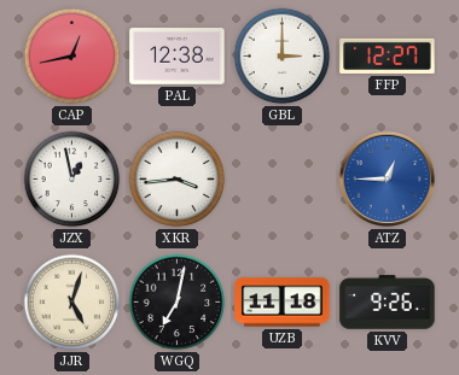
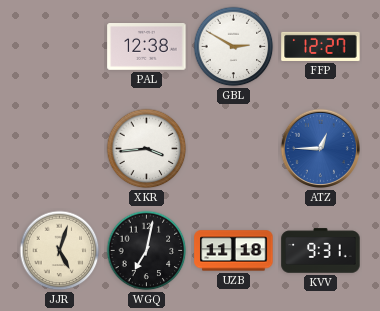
CAP: 12:43 -> none
GBL: 3:00 -> 2:50
JZX: 12:58 -> none
KVV: 9:26 -> 9:31
